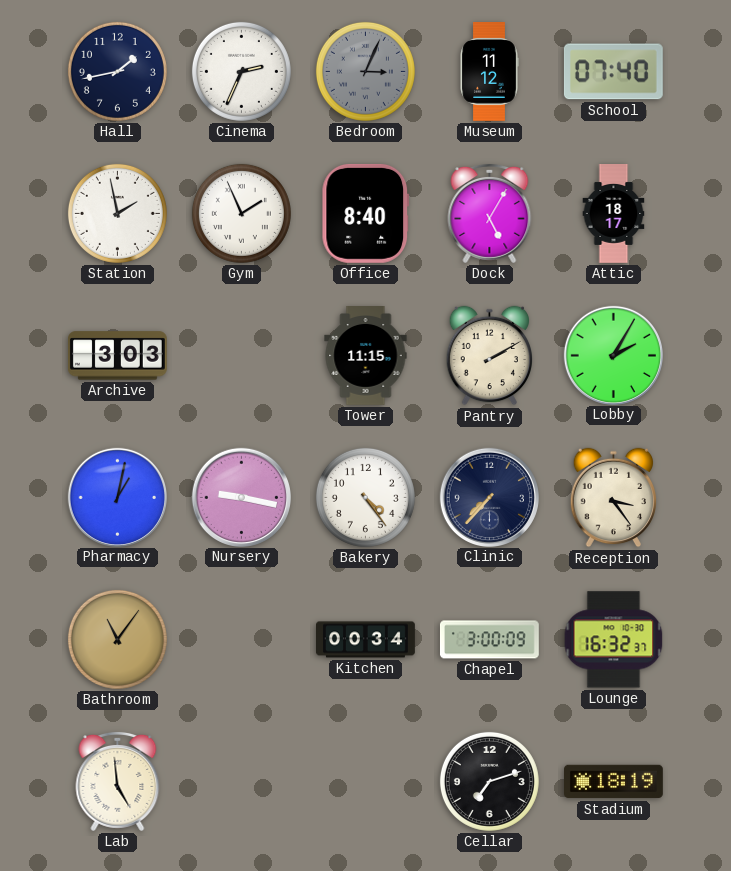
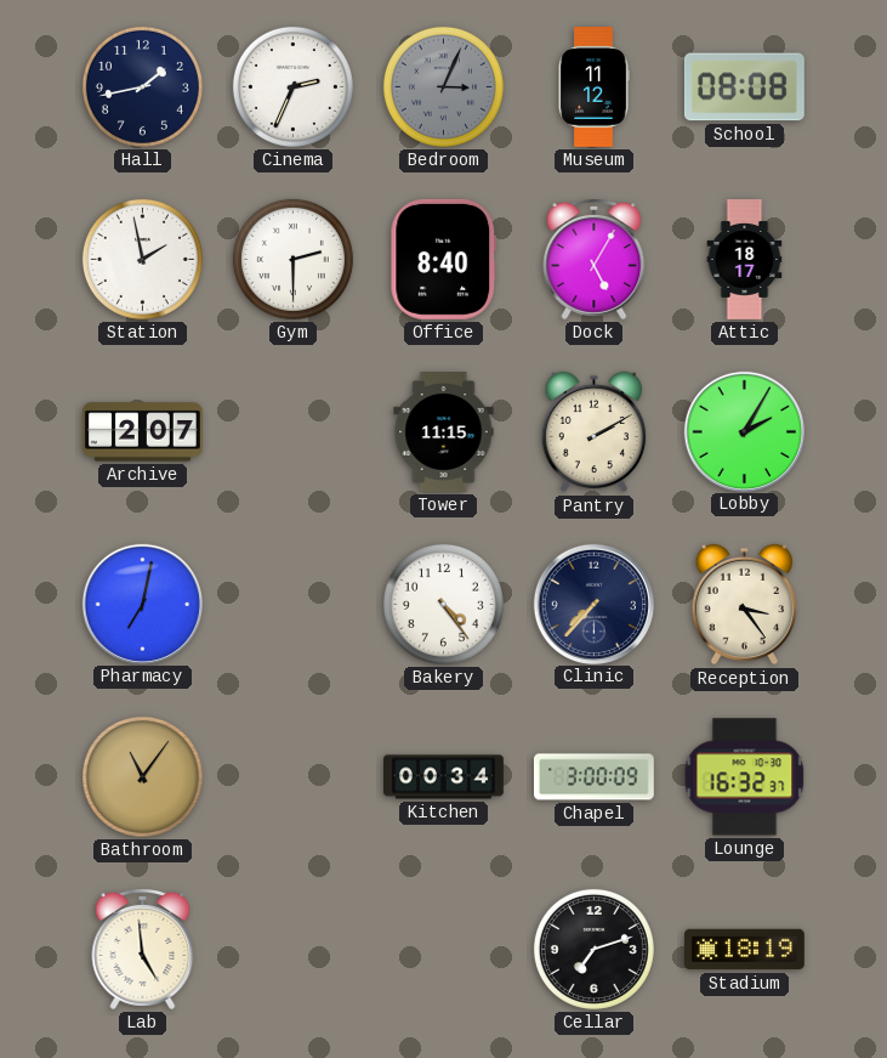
School: 07:40 -> 08:08
Gym: 1:56 -> 2:30
Archive: 3:03 -> 2:07
Pharmacy: 1:02 -> 7:02
Nursery: 9:17 -> none
